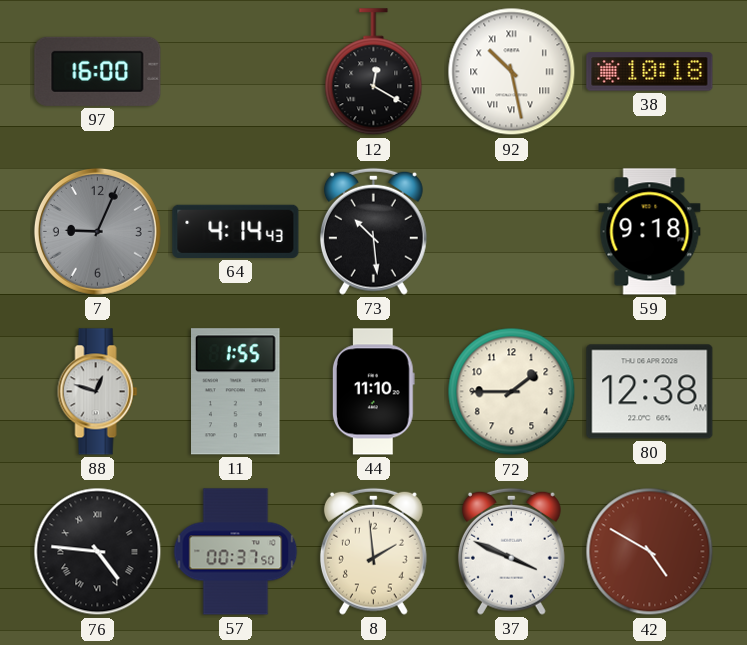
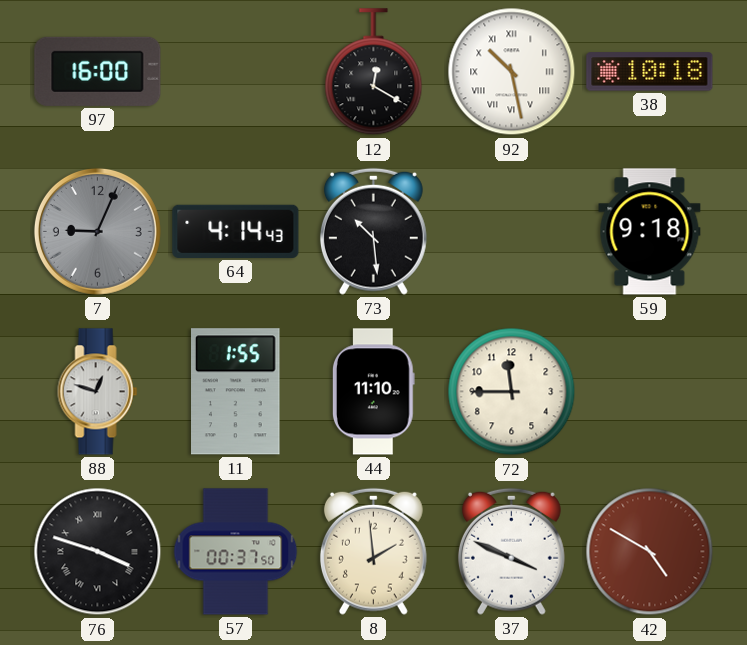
72: 1:45 -> 11:45
80: 12:38 -> none
76: 4:46 -> 3:48
